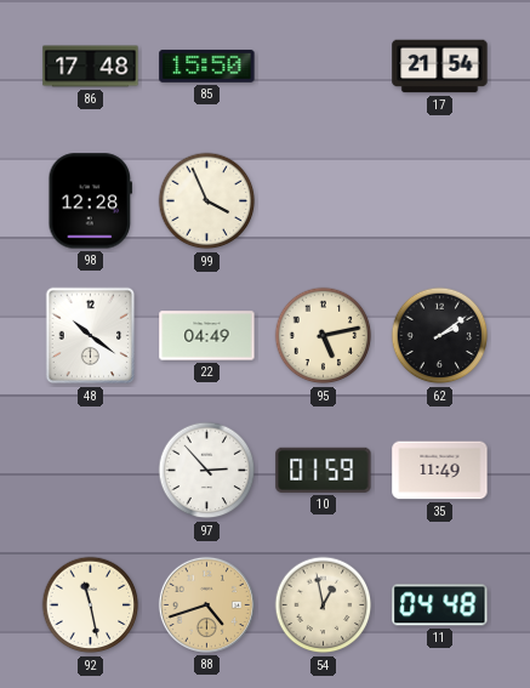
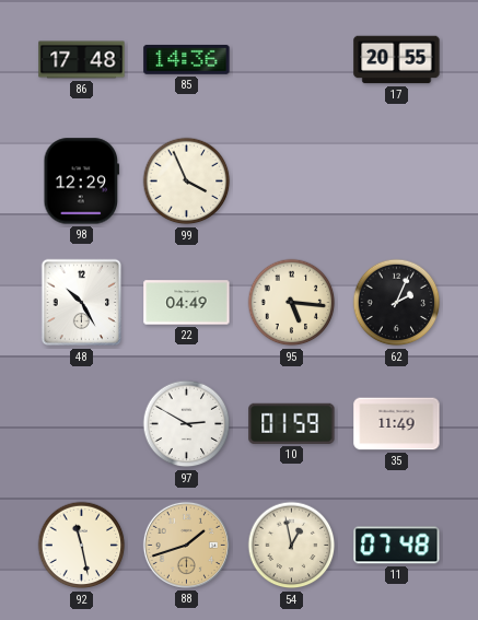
85: 15:50 -> 14:36
17: 21:54 -> 20:55
98: 12:28 -> 12:29
48: 10:21 -> 10:25
95: 5:13 -> 5:16
62: 2:09 -> 2:04
97: 2:53 -> 2:50
88: 4:42 -> 1:42
11: 04:48 -> 07:48
